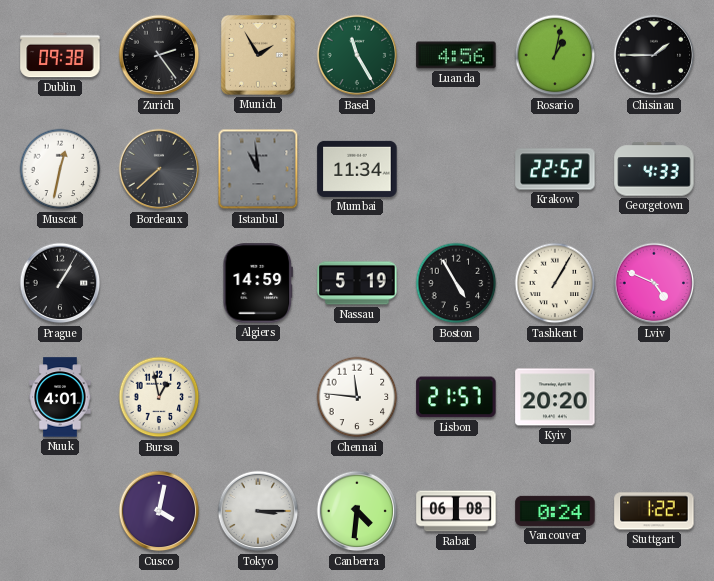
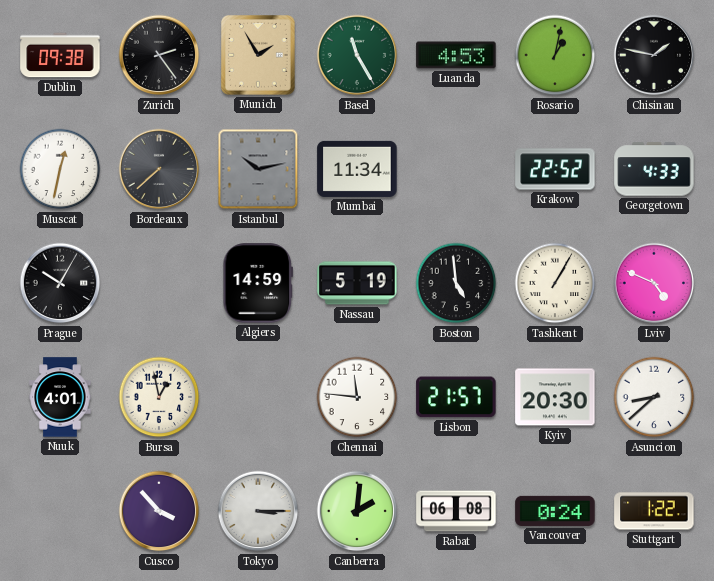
Luanda: 4:56 -> 4:53
Chisinau: 1:45 -> 1:47
Istanbul: 10:59 -> 10:13
Prague: 1:05 -> 10:05
Boston: 4:55 -> 4:59
Kyiv: 20:20 -> 20:30
Asuncion: none -> 8:38
Cusco: 4:02 -> 3:53
Canberra: 4:31 -> 2:01
